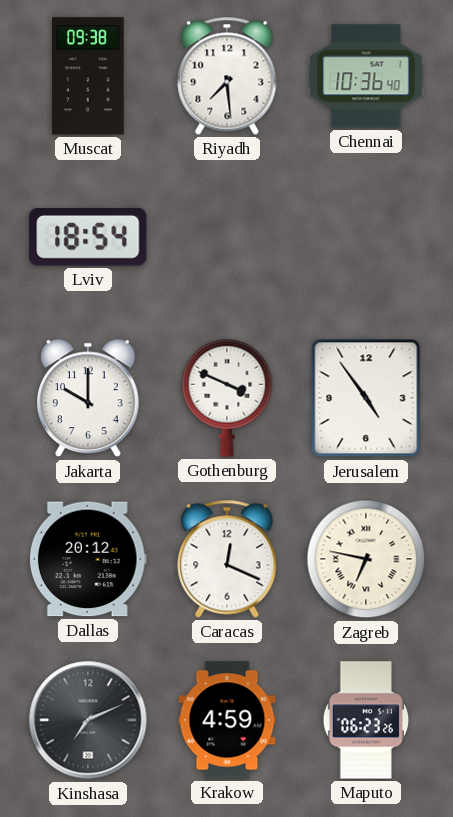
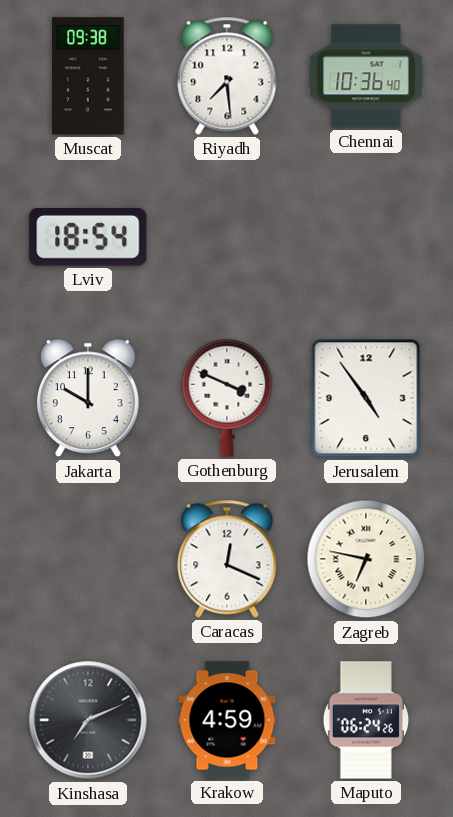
Dallas: 20:12 -> none
Maputo: 06:23 -> 06:24
